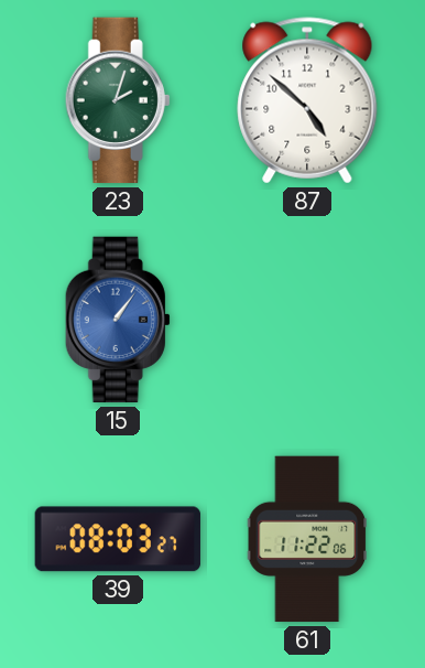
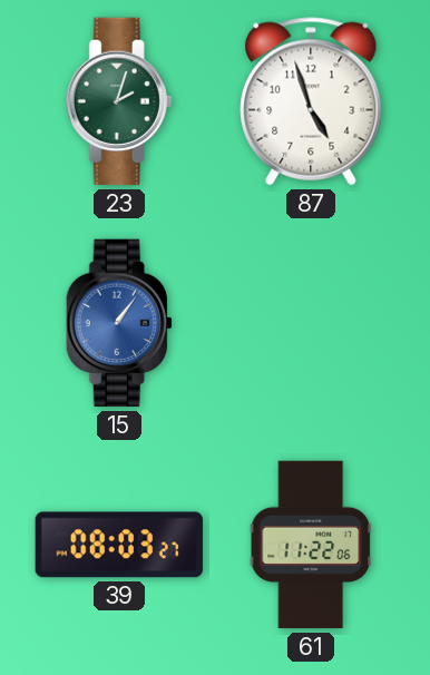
87: 4:52 -> 4:57
